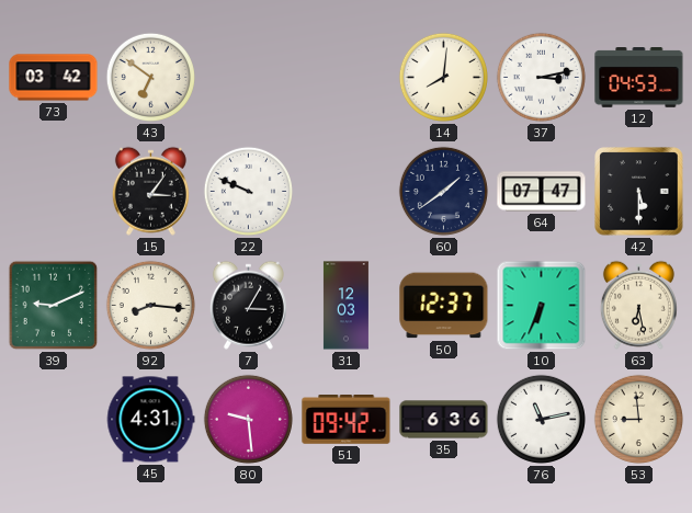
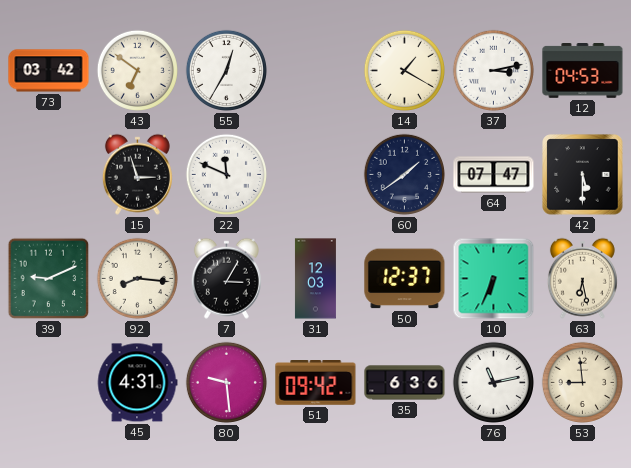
55: none -> 12:35
14: 8:01 -> 1:20
15: 3:06 -> 2:57
22: 9:49 -> 11:49
